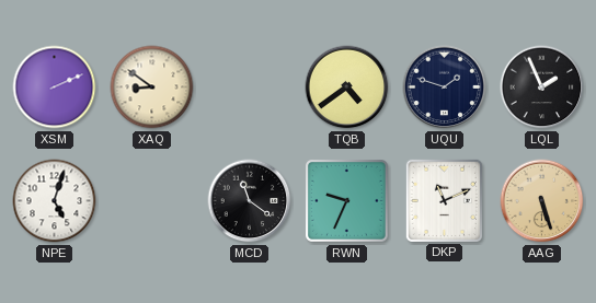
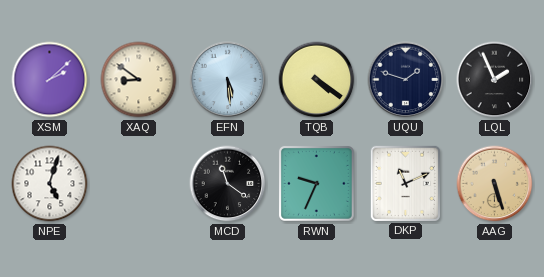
XSM: 2:11 -> 2:08
EFN: none -> 5:29
TQB: 4:39 -> 4:21
